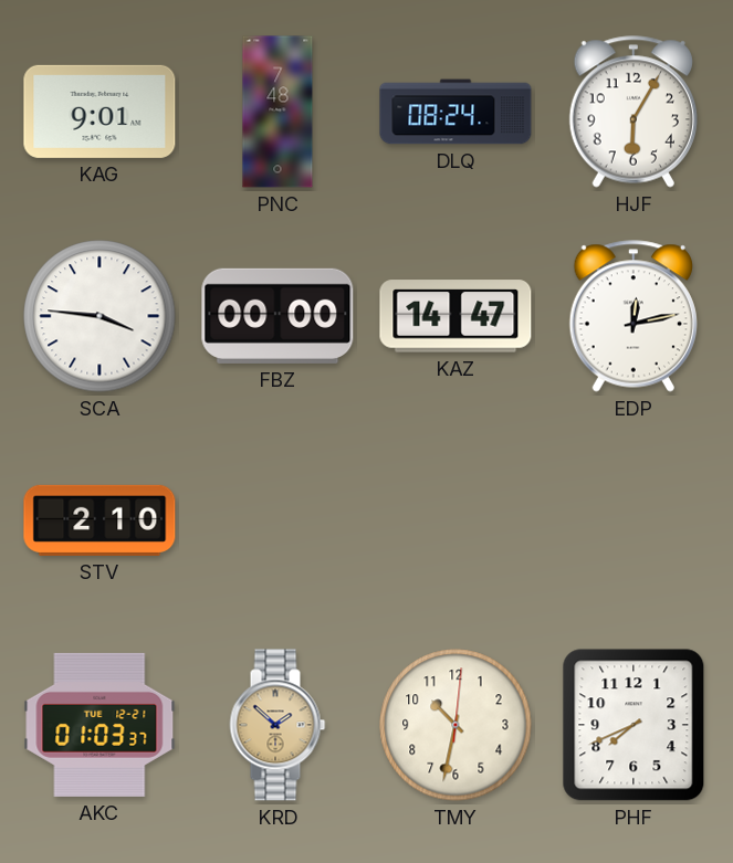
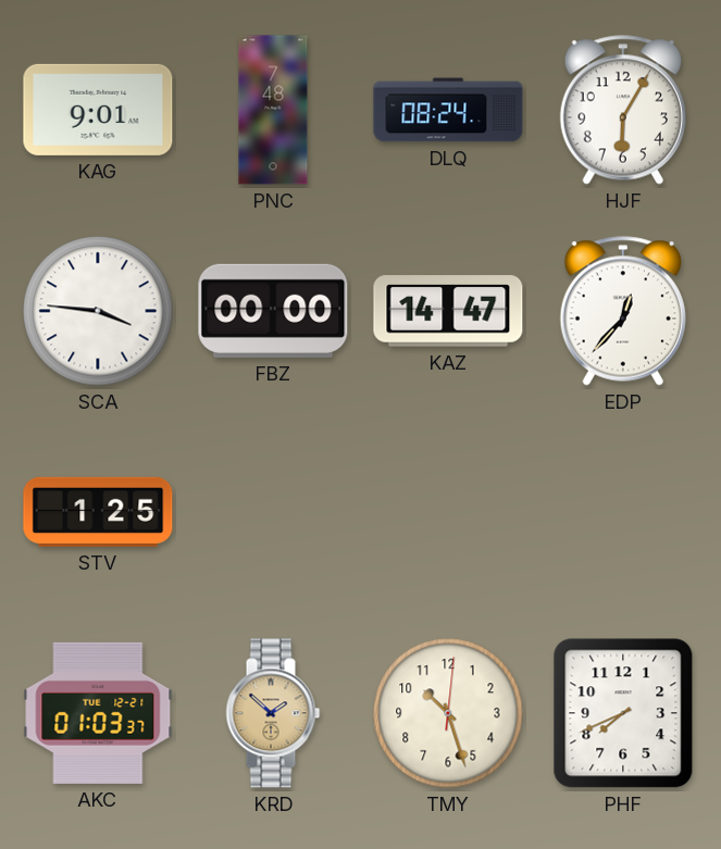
EDP: 12:13 -> 12:37
STV: 2:10 -> 1:25
TMY: 10:32 -> 10:27
